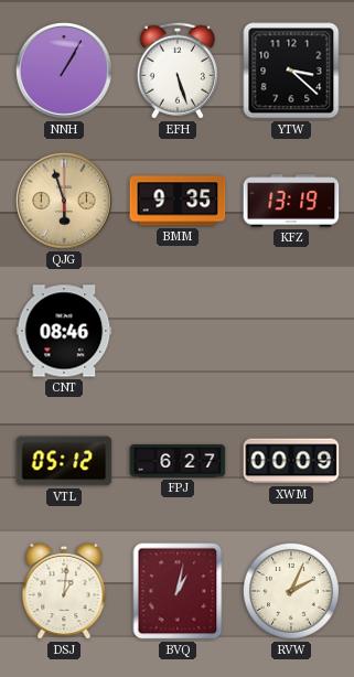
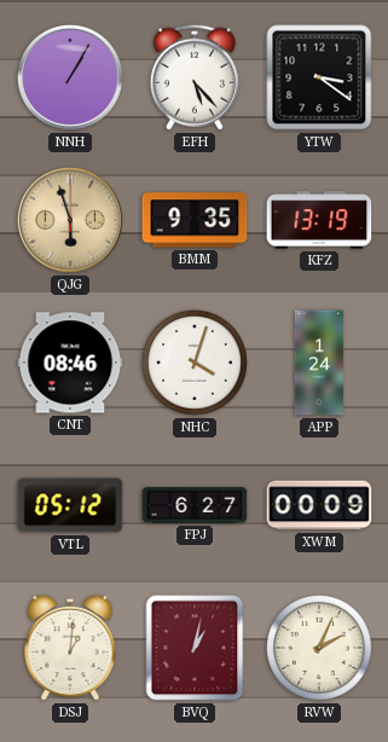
EFH: 5:27 -> 5:23
YTW: 3:22 -> 3:21
NHC: none -> 4:03
APP: none -> 1:24
